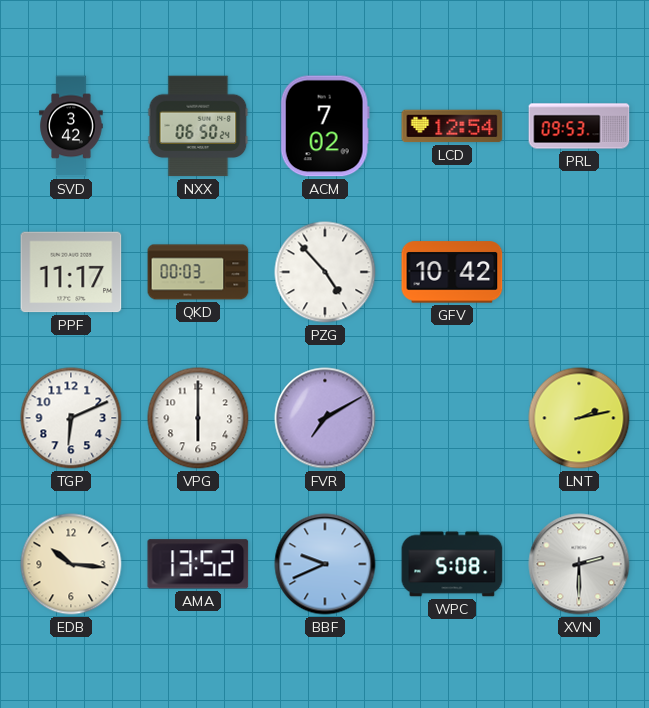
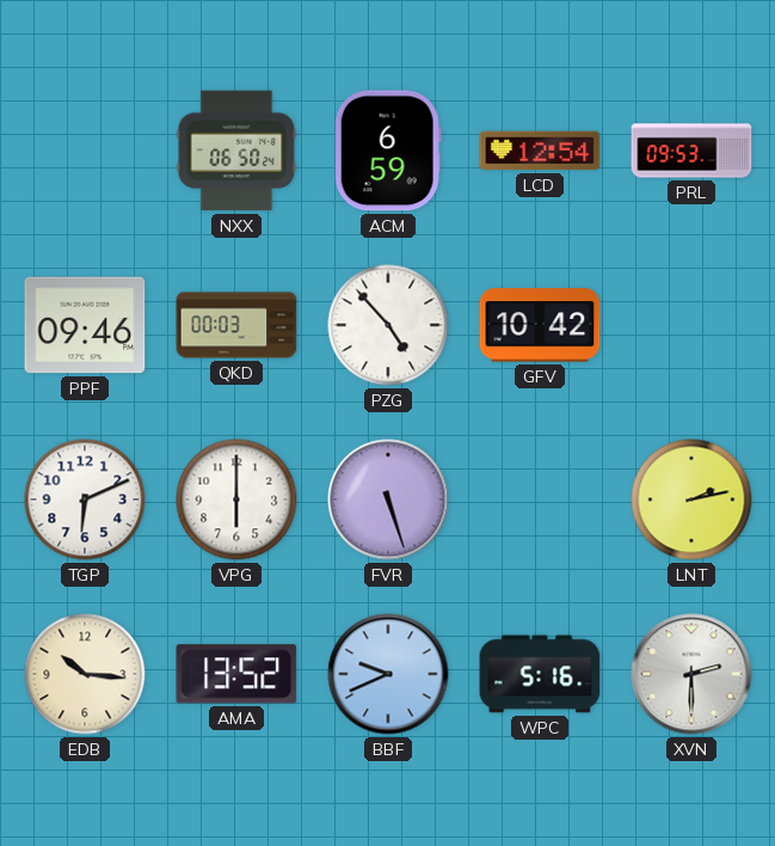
SVD: 3:42 -> none
ACM: 7:02 -> 6:59
PPF: 11:17 -> 09:46
FVR: 7:10 -> 5:27
WPC: 5:08 -> 5:16
